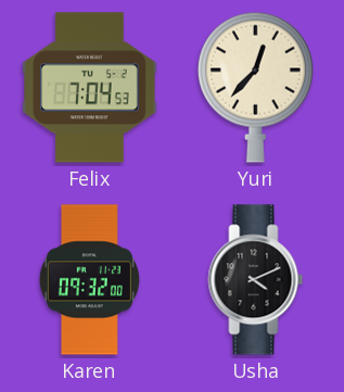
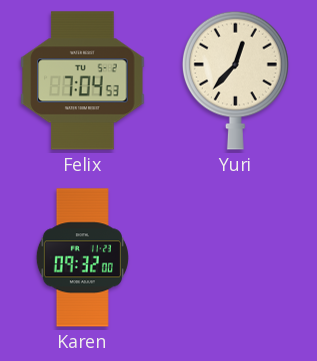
Usha: 4:11 -> none
